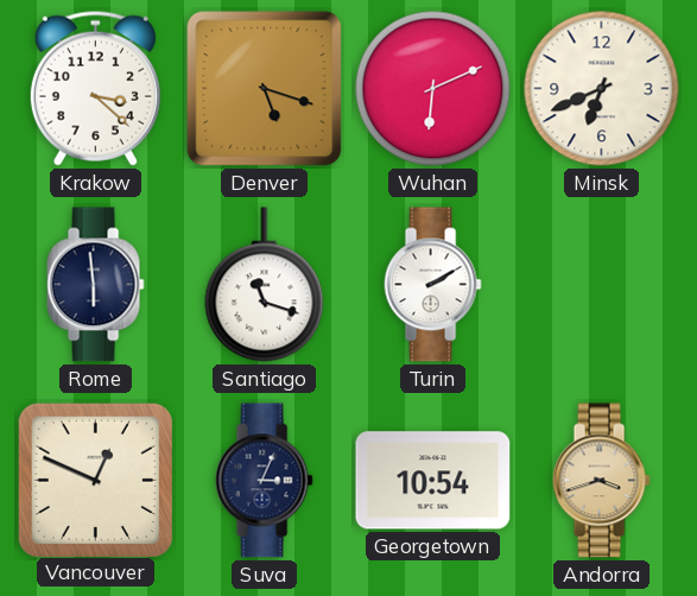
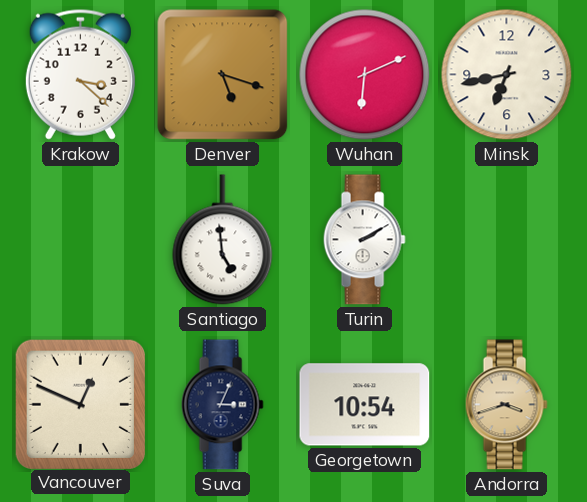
Minsk: 6:41 -> 6:43
Rome: 5:59 -> none
Santiago: 11:18 -> 4:59
